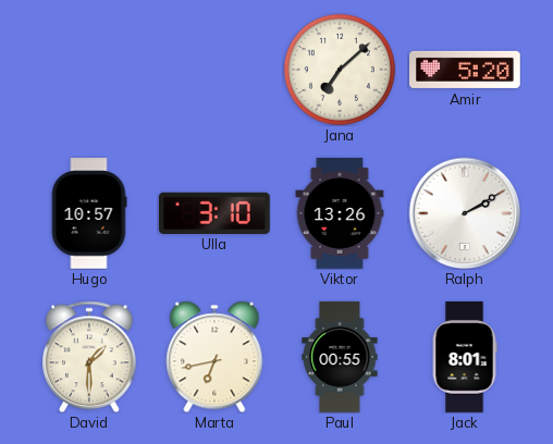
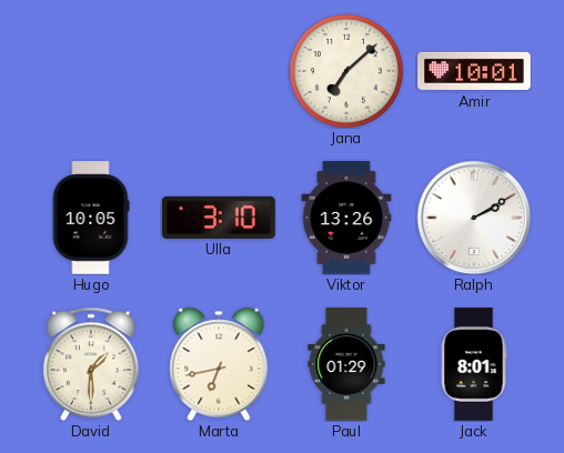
Amir: 5:20 -> 10:01
Hugo: 10:57 -> 10:05
Paul: 00:55 -> 01:29
